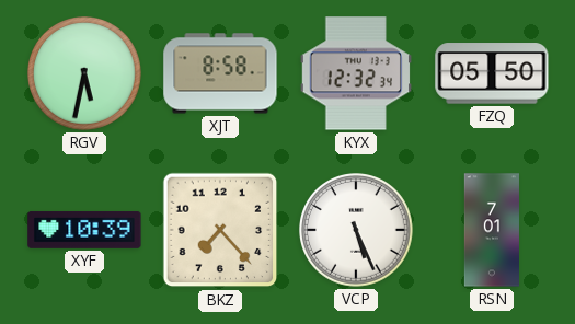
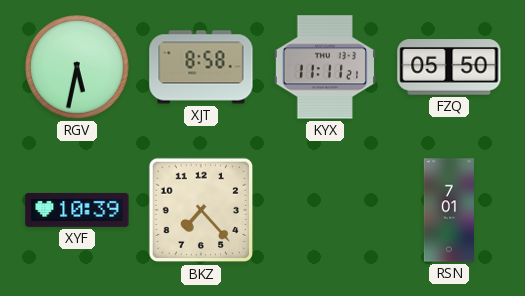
KYX: 12:32 -> 11:11
VCP: 5:26 -> none
